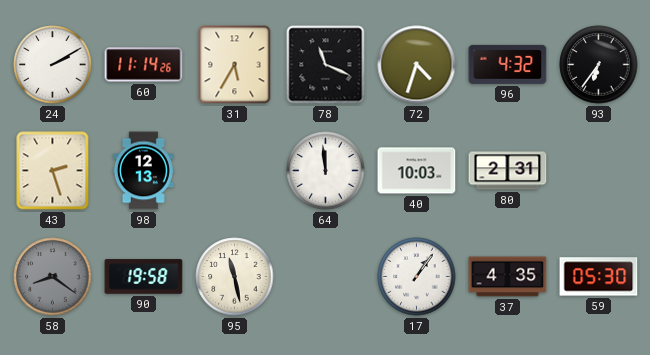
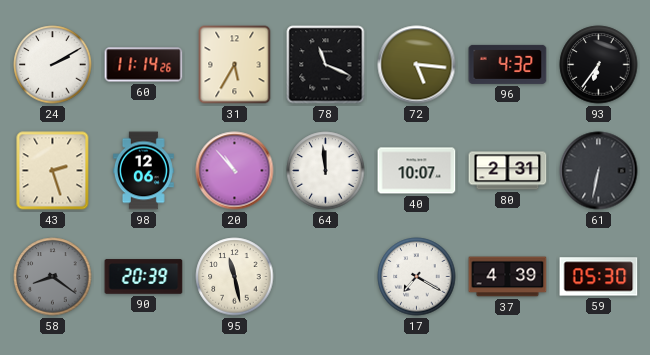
72: 4:33 -> 5:16
98: 12:13 -> 12:06
20: none -> 10:53
40: 10:03 -> 10:07
61: none -> 6:32
90: 19:58 -> 20:39
17: 1:06 -> 7:20
37: 4:35 -> 4:39
